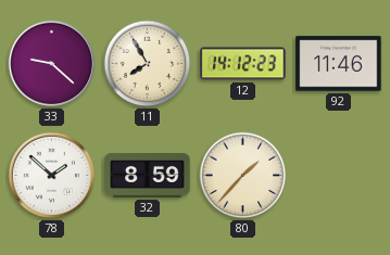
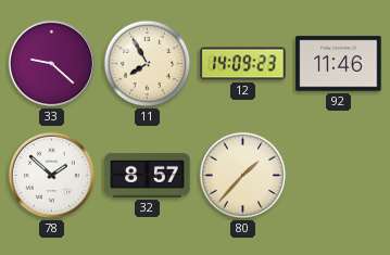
12: 14:12 -> 14:09
32: 8:59 -> 8:57
